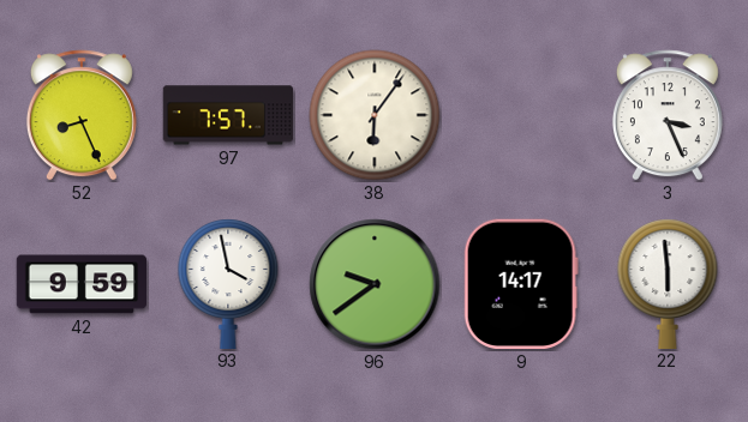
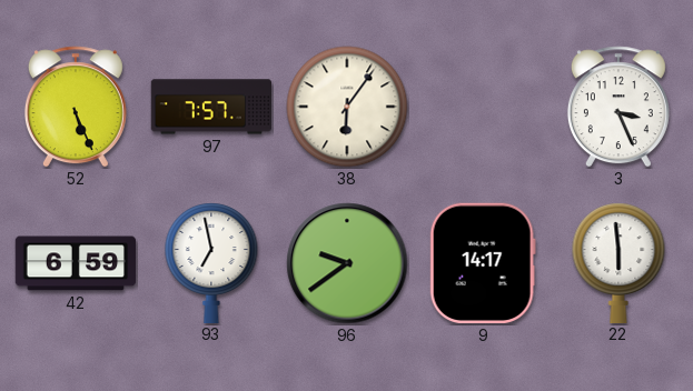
52: 8:26 -> 5:26
42: 9:59 -> 6:59
93: 3:58 -> 6:58
